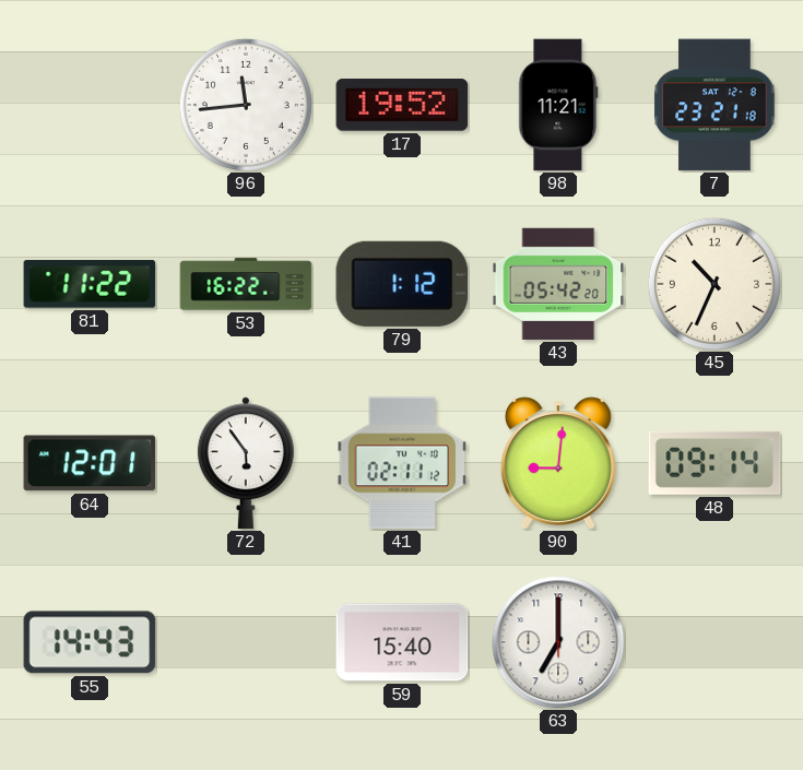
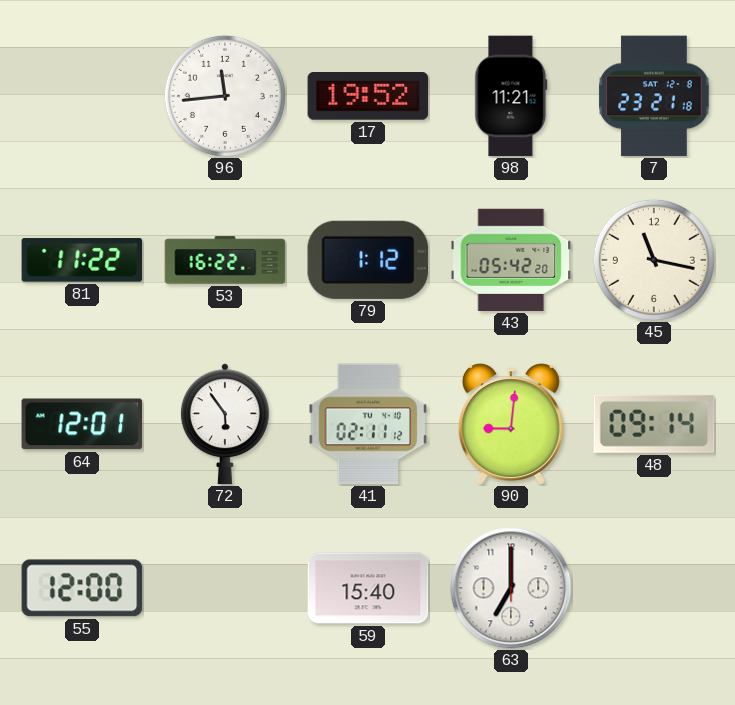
45: 10:34 -> 11:17
55: 14:43 -> 12:00
